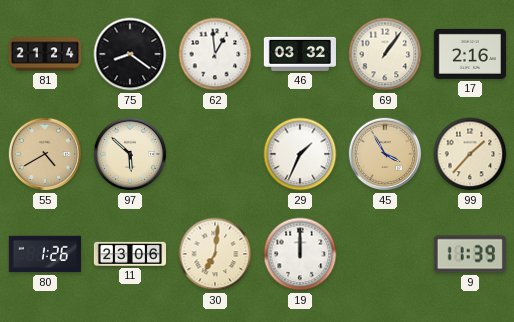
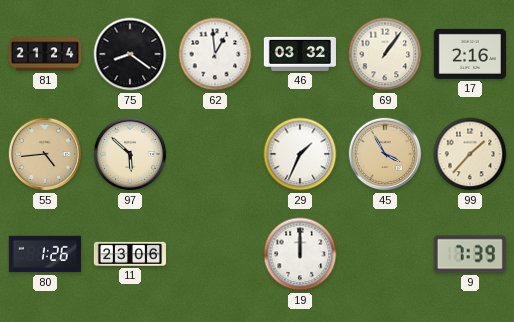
55: 4:40 -> 4:44
30: 7:01 -> none
9: 11:39 -> 7:39
